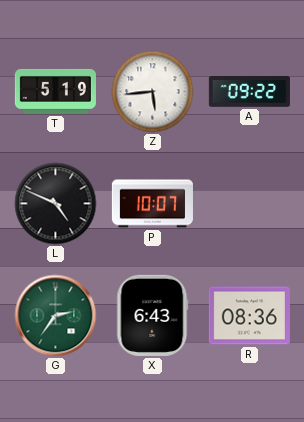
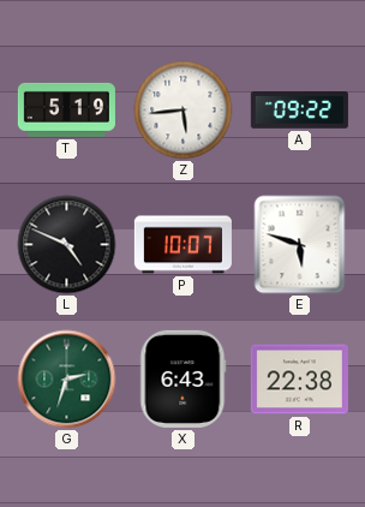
E: none -> 5:48
G: 2:36 -> 2:33
R: 08:36 -> 22:38
